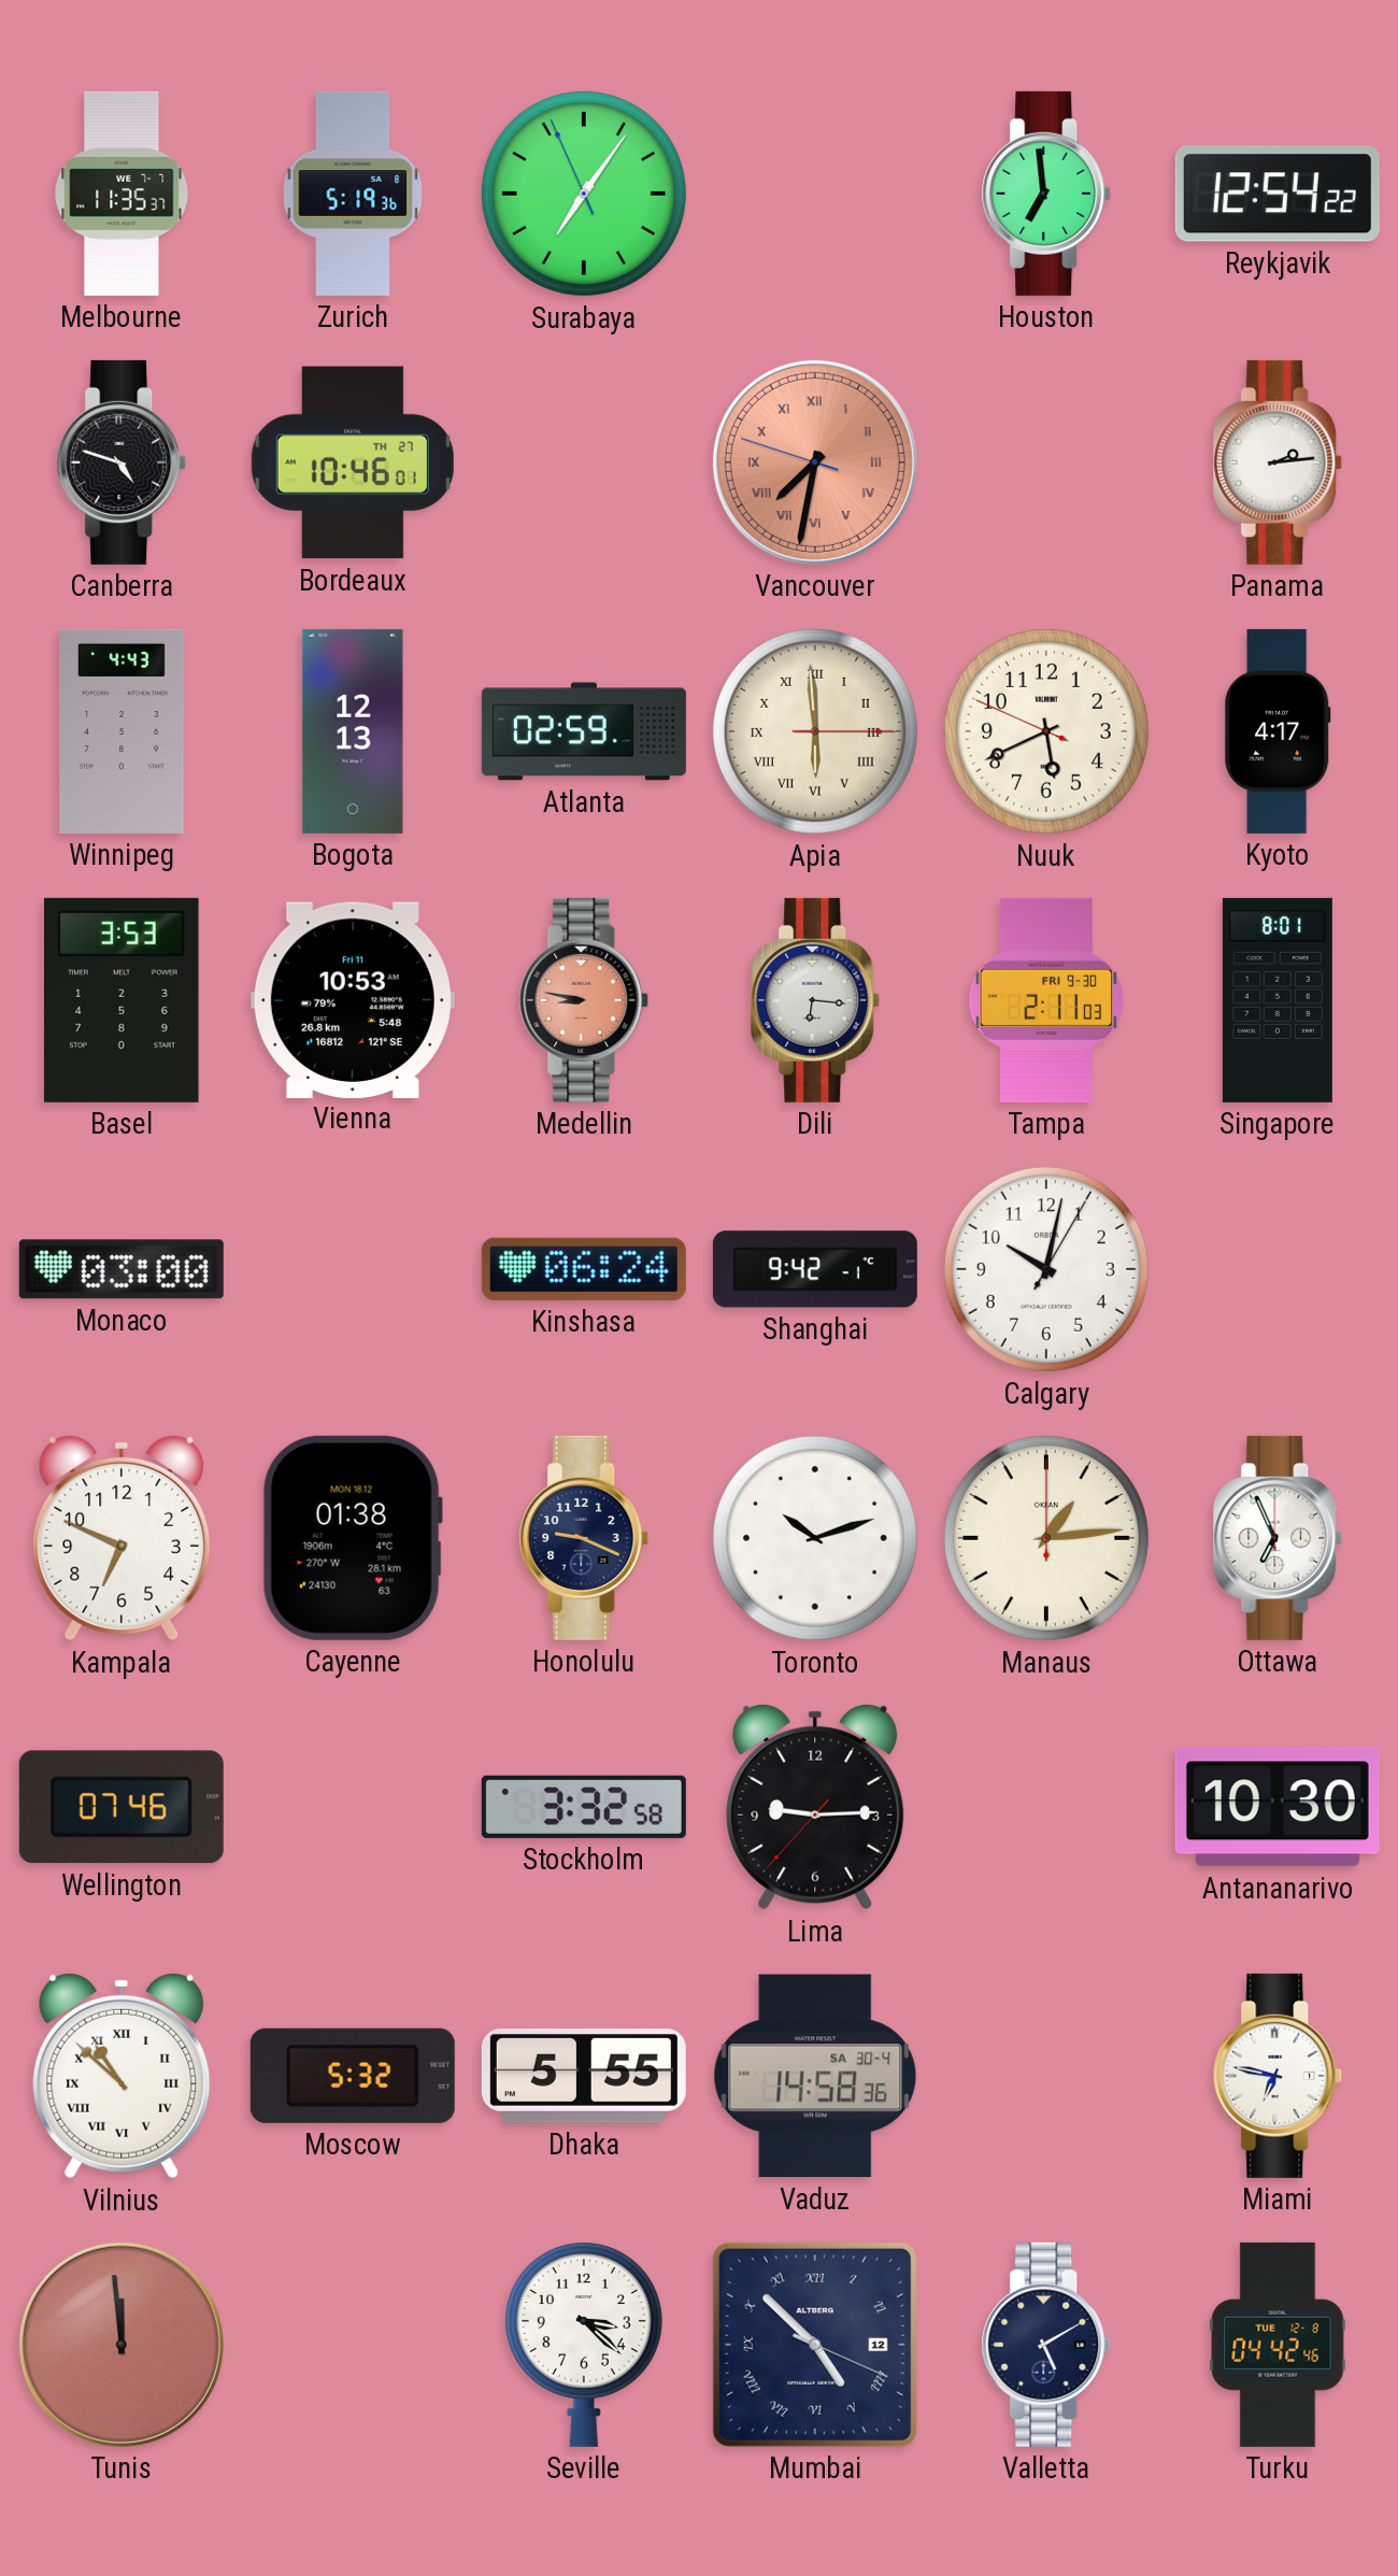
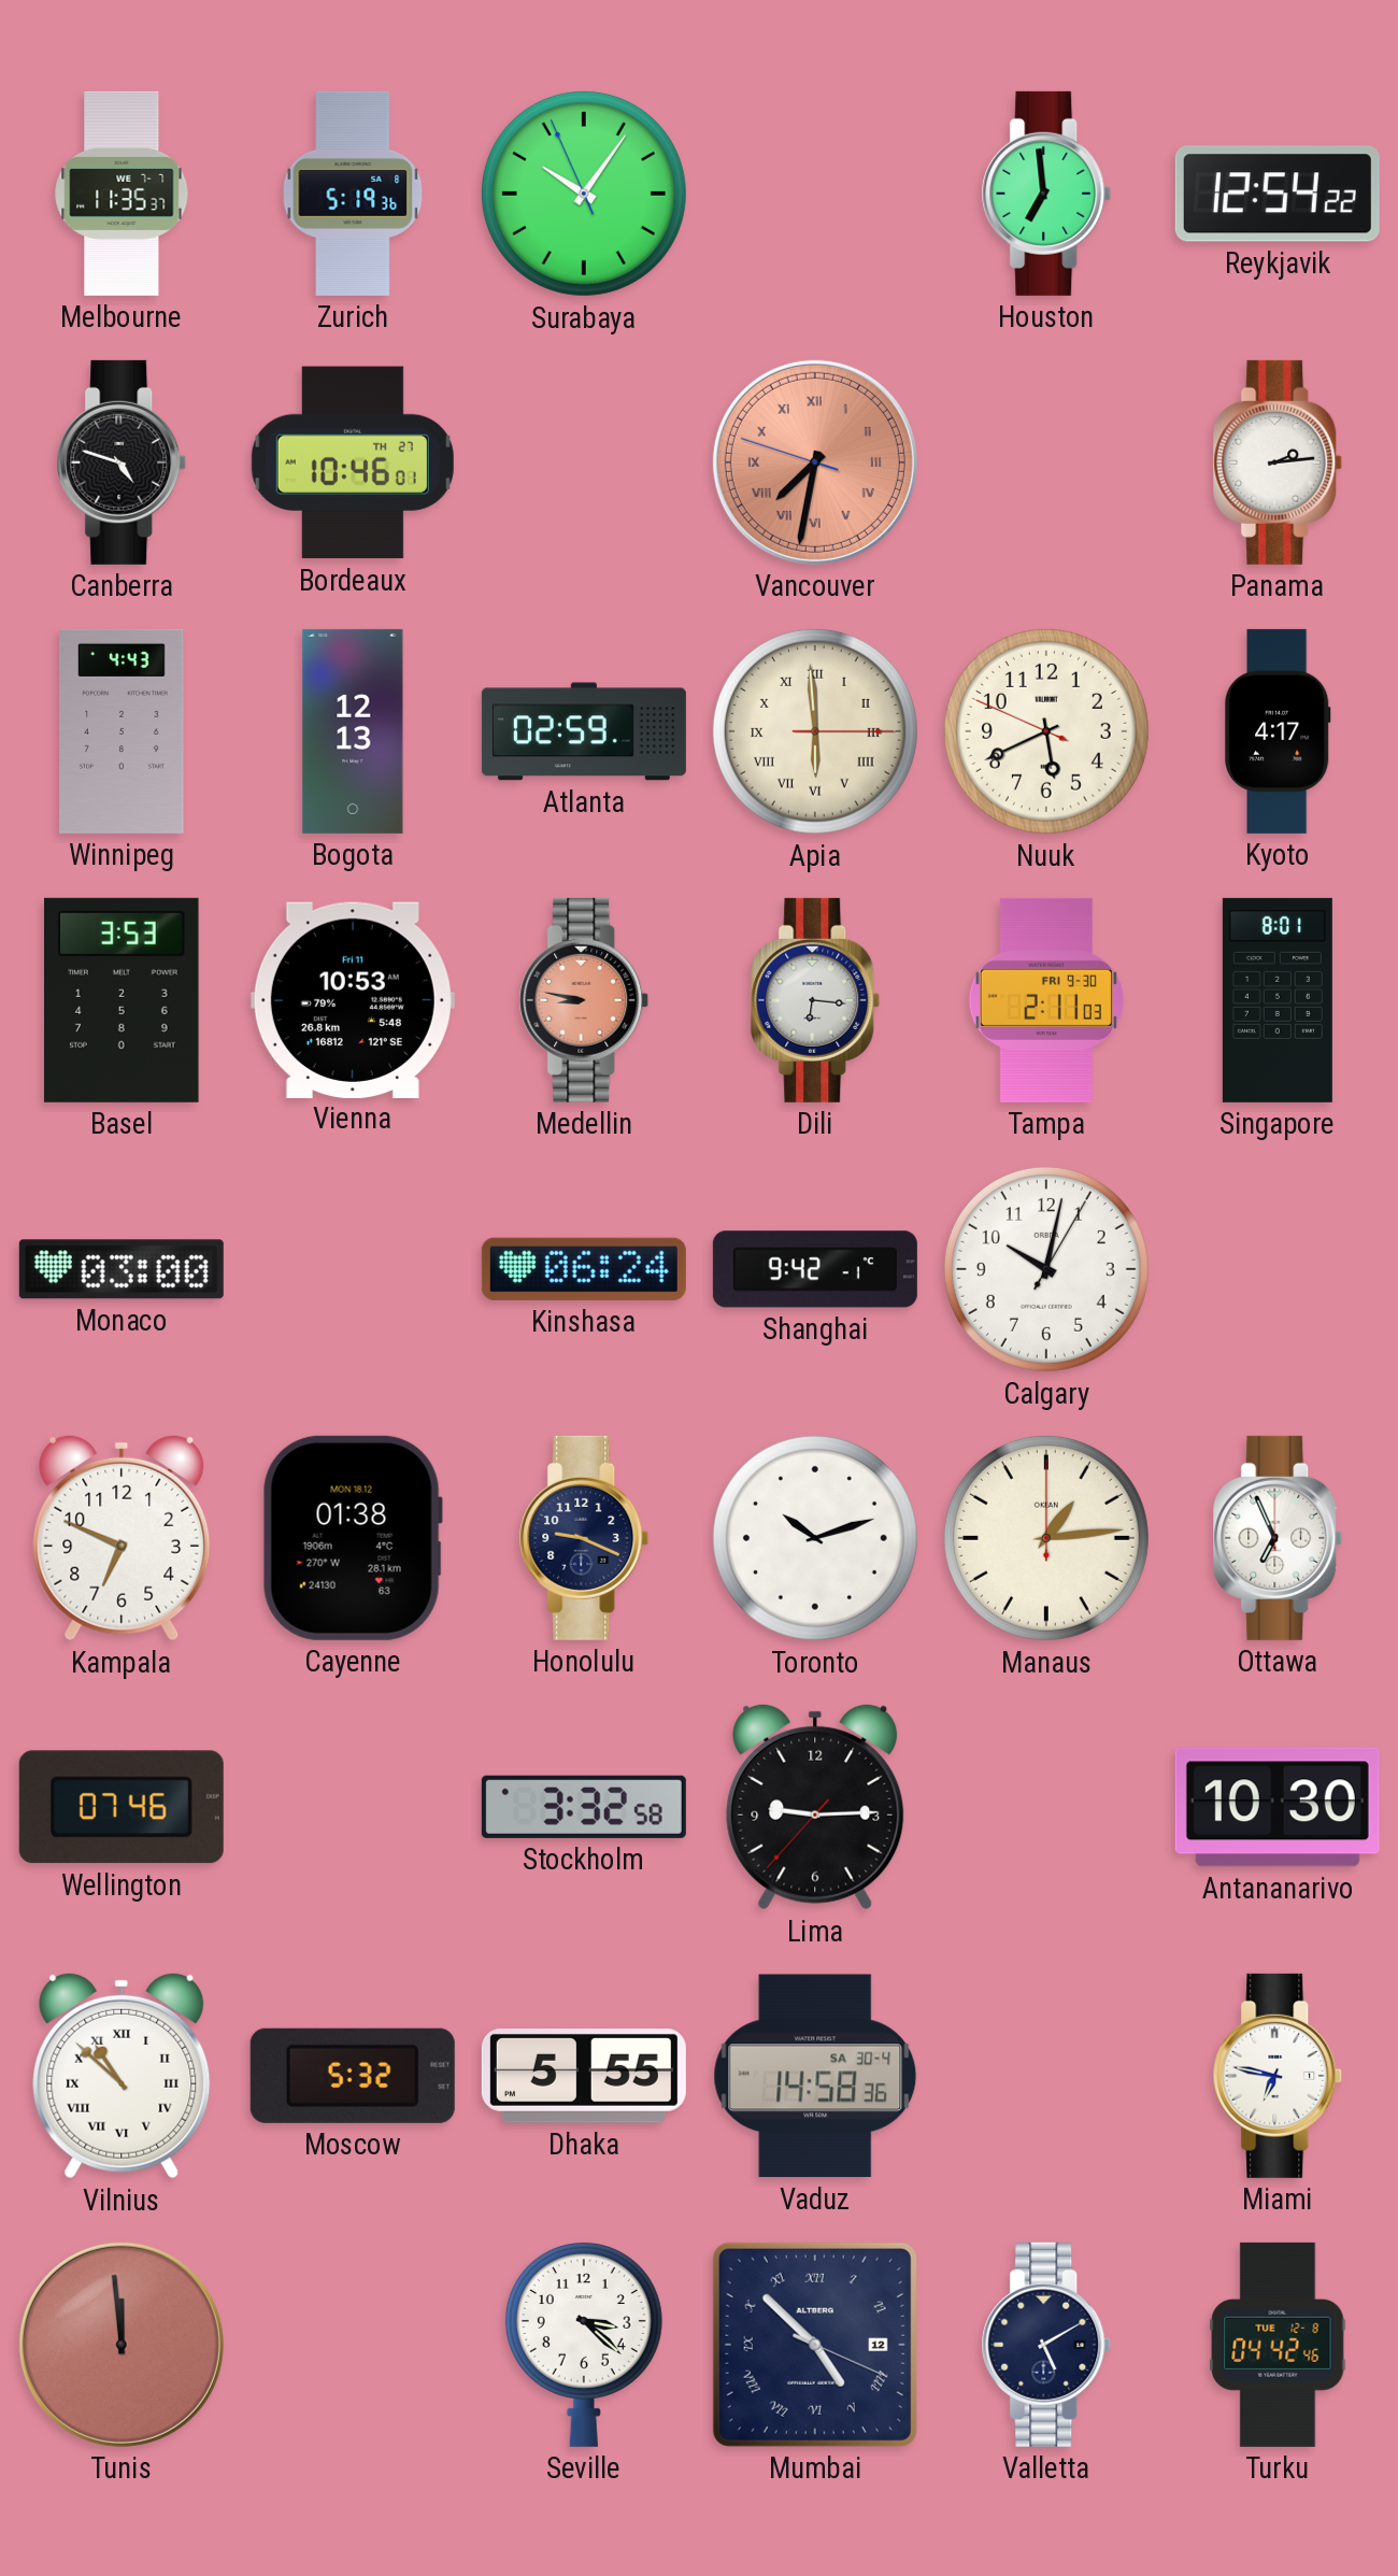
Surabaya: 7:05 -> 10:05
